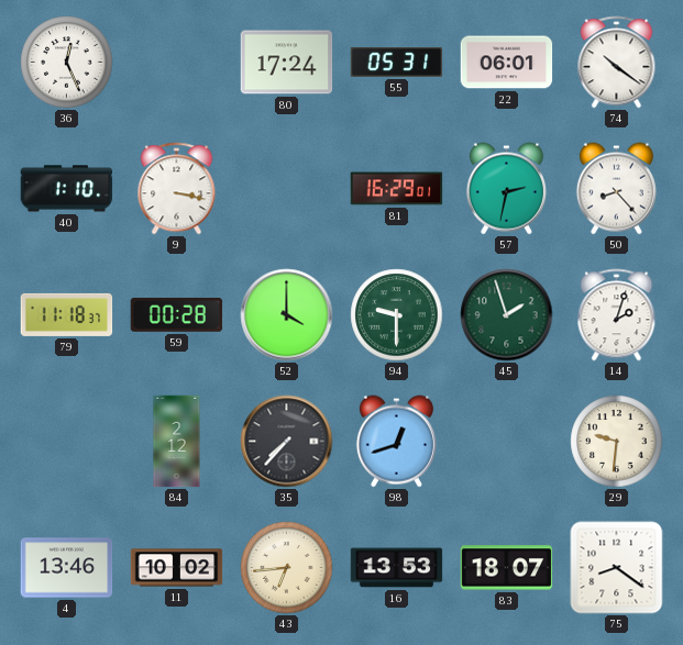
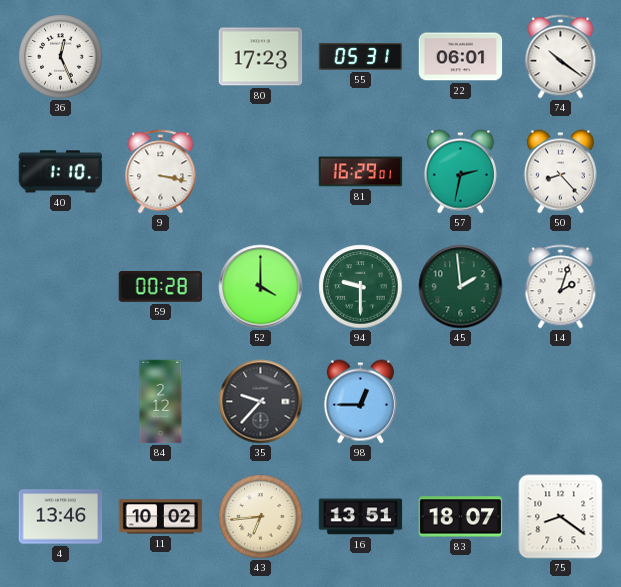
80: 17:24 -> 17:23
79: 11:18 -> none
45: 1:57 -> 1:59
35: 7:37 -> 9:37
98: 12:42 -> 12:45
29: 9:31 -> none
16: 13:53 -> 13:51
